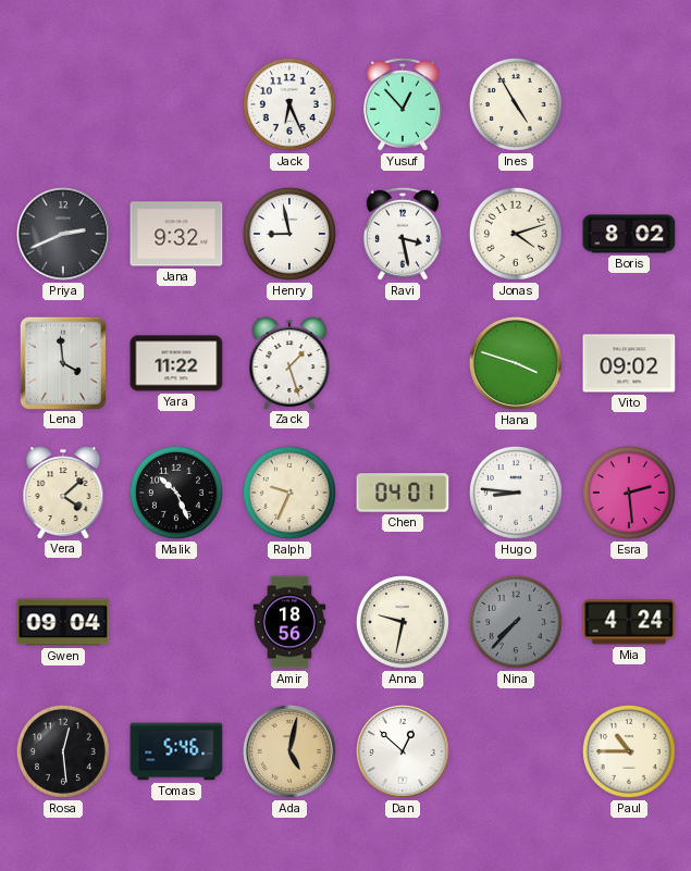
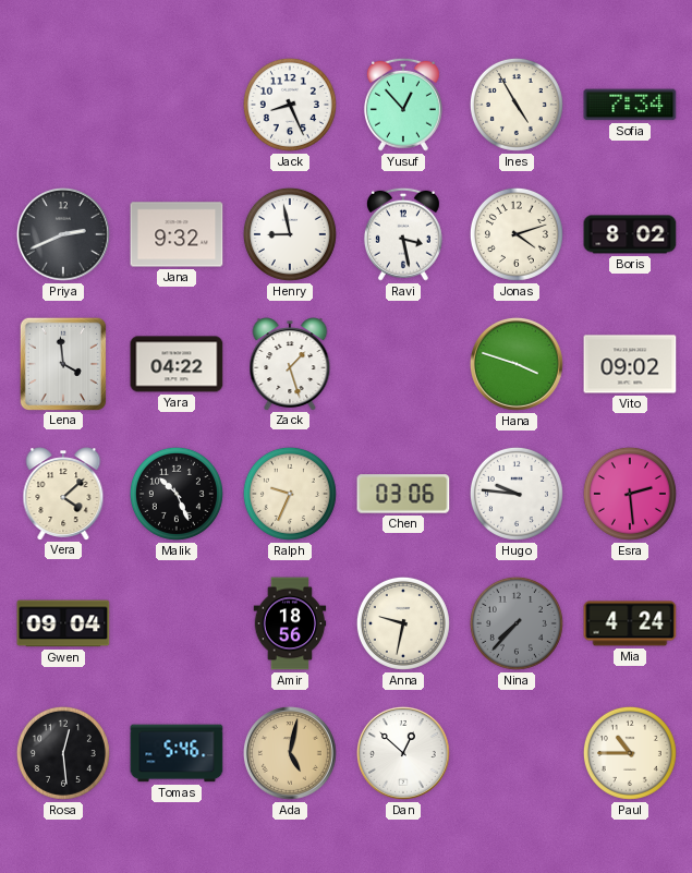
Jack: 6:26 -> 8:26
Sofia: none -> 7:34
Yara: 11:22 -> 04:22
Chen: 04:01 -> 03:06
Hugo: 8:46 -> 9:46
